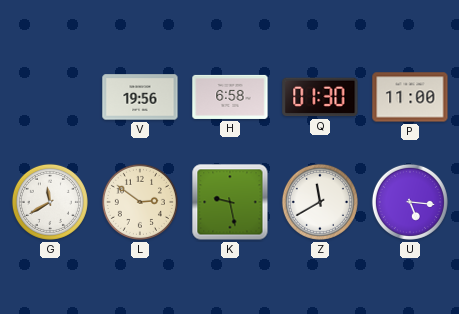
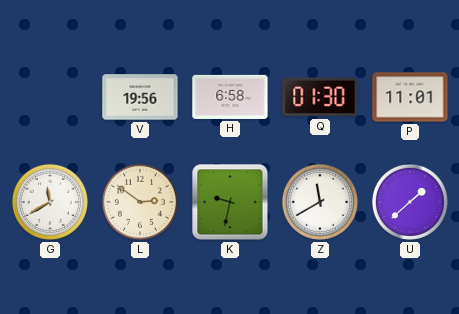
P: 11:00 -> 11:01
K: 9:28 -> 9:32
U: 5:16 -> 1:38
